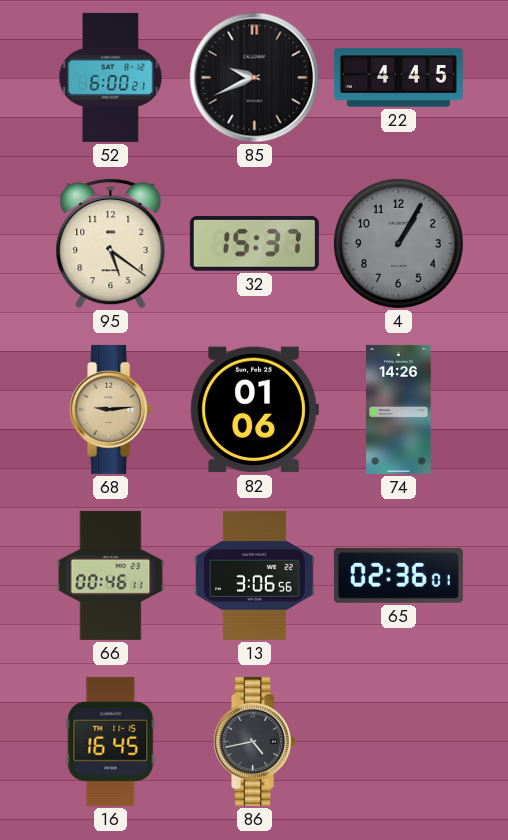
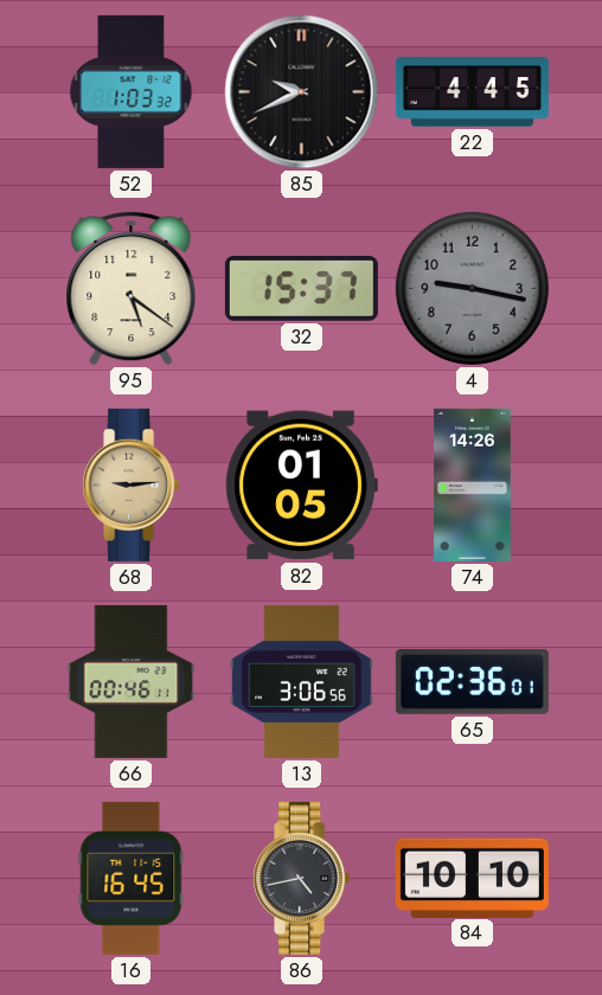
52: 6:00 -> 1:03
4: 1:05 -> 9:17
82: 01:06 -> 01:05
84: none -> 10:10
